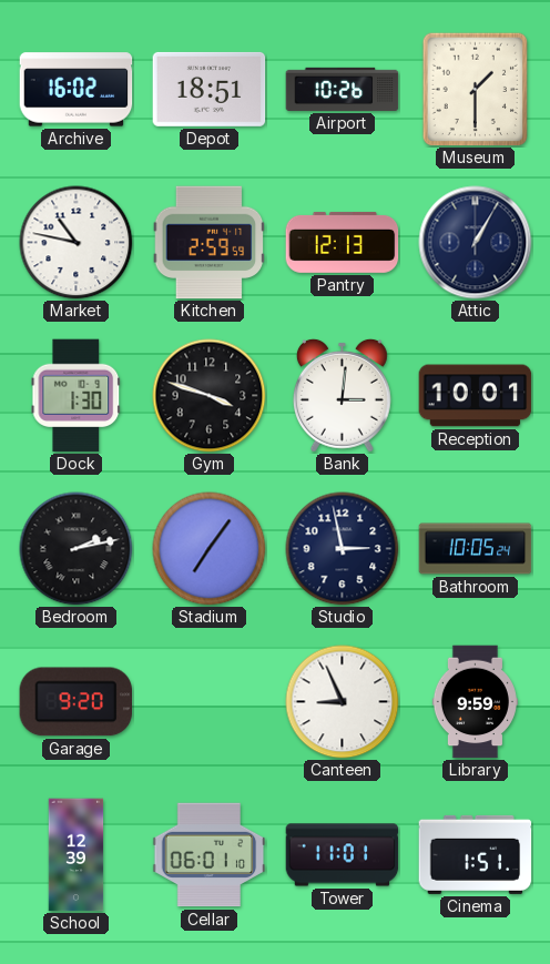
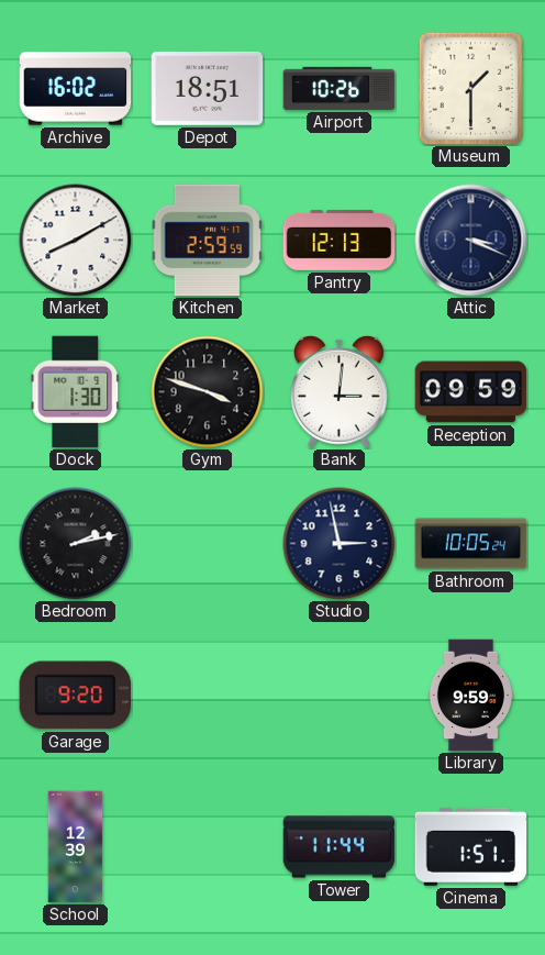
Market: 10:47 -> 8:10
Attic: 1:05 -> 3:19
Reception: 10:01 -> 09:59
Stadium: 7:06 -> none
Canteen: 8:56 -> none
Cellar: 06:01 -> none
Tower: 11:01 -> 11:44
